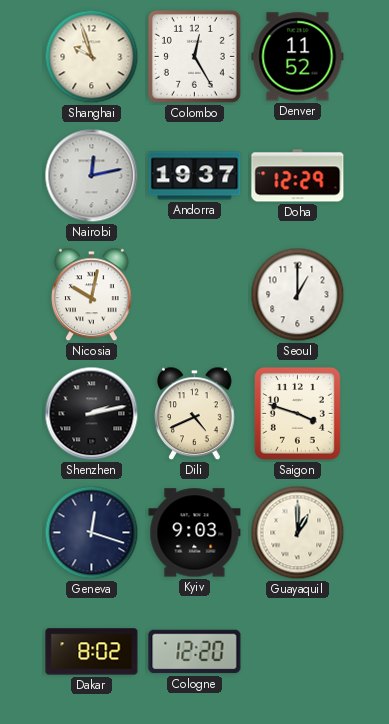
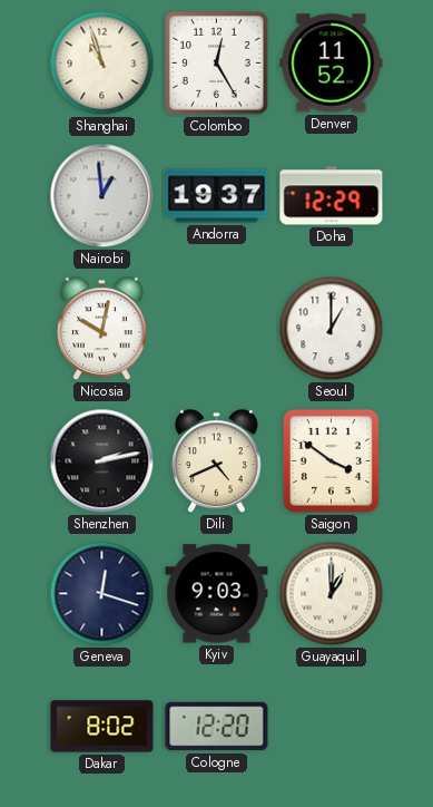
Shanghai: 9:57 -> 10:57
Nairobi: 12:13 -> 12:59
Saigon: 3:48 -> 3:51
